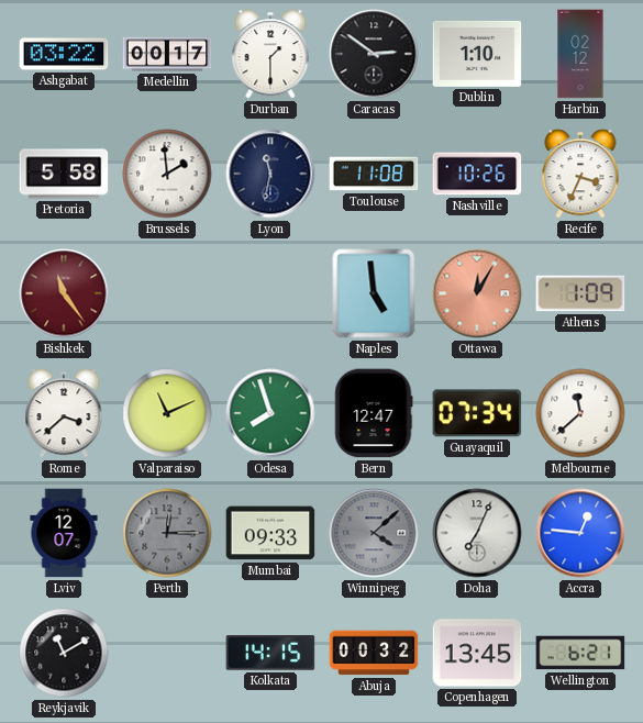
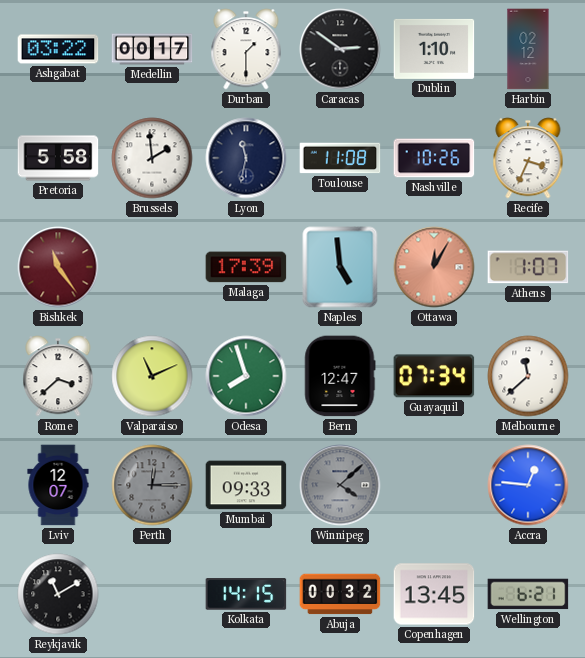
Malaga: none -> 17:39
Athens: 1:09 -> 1:07
Doha: 7:04 -> none
